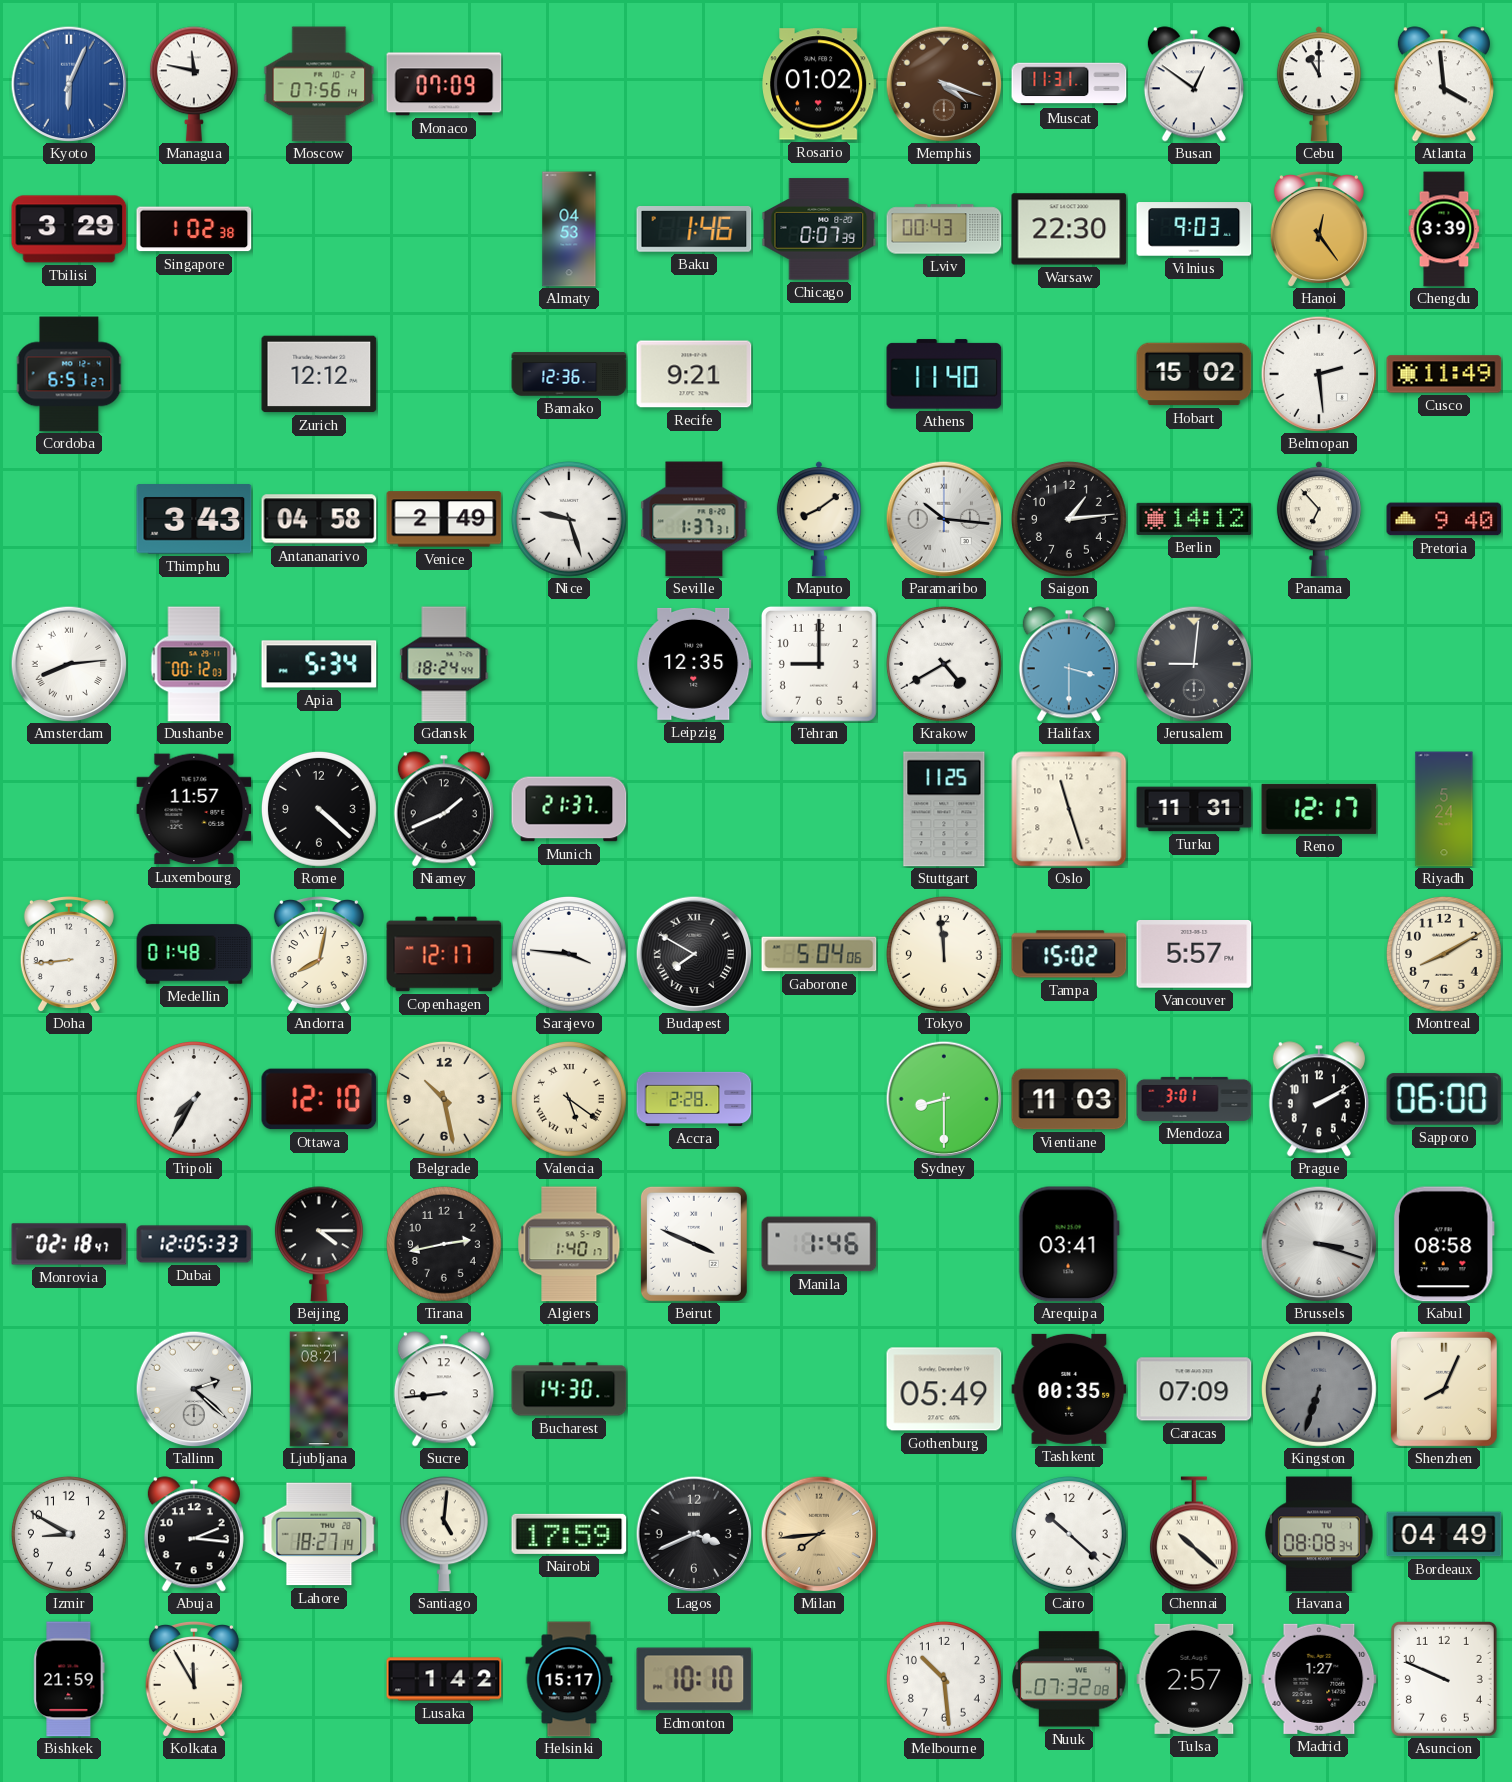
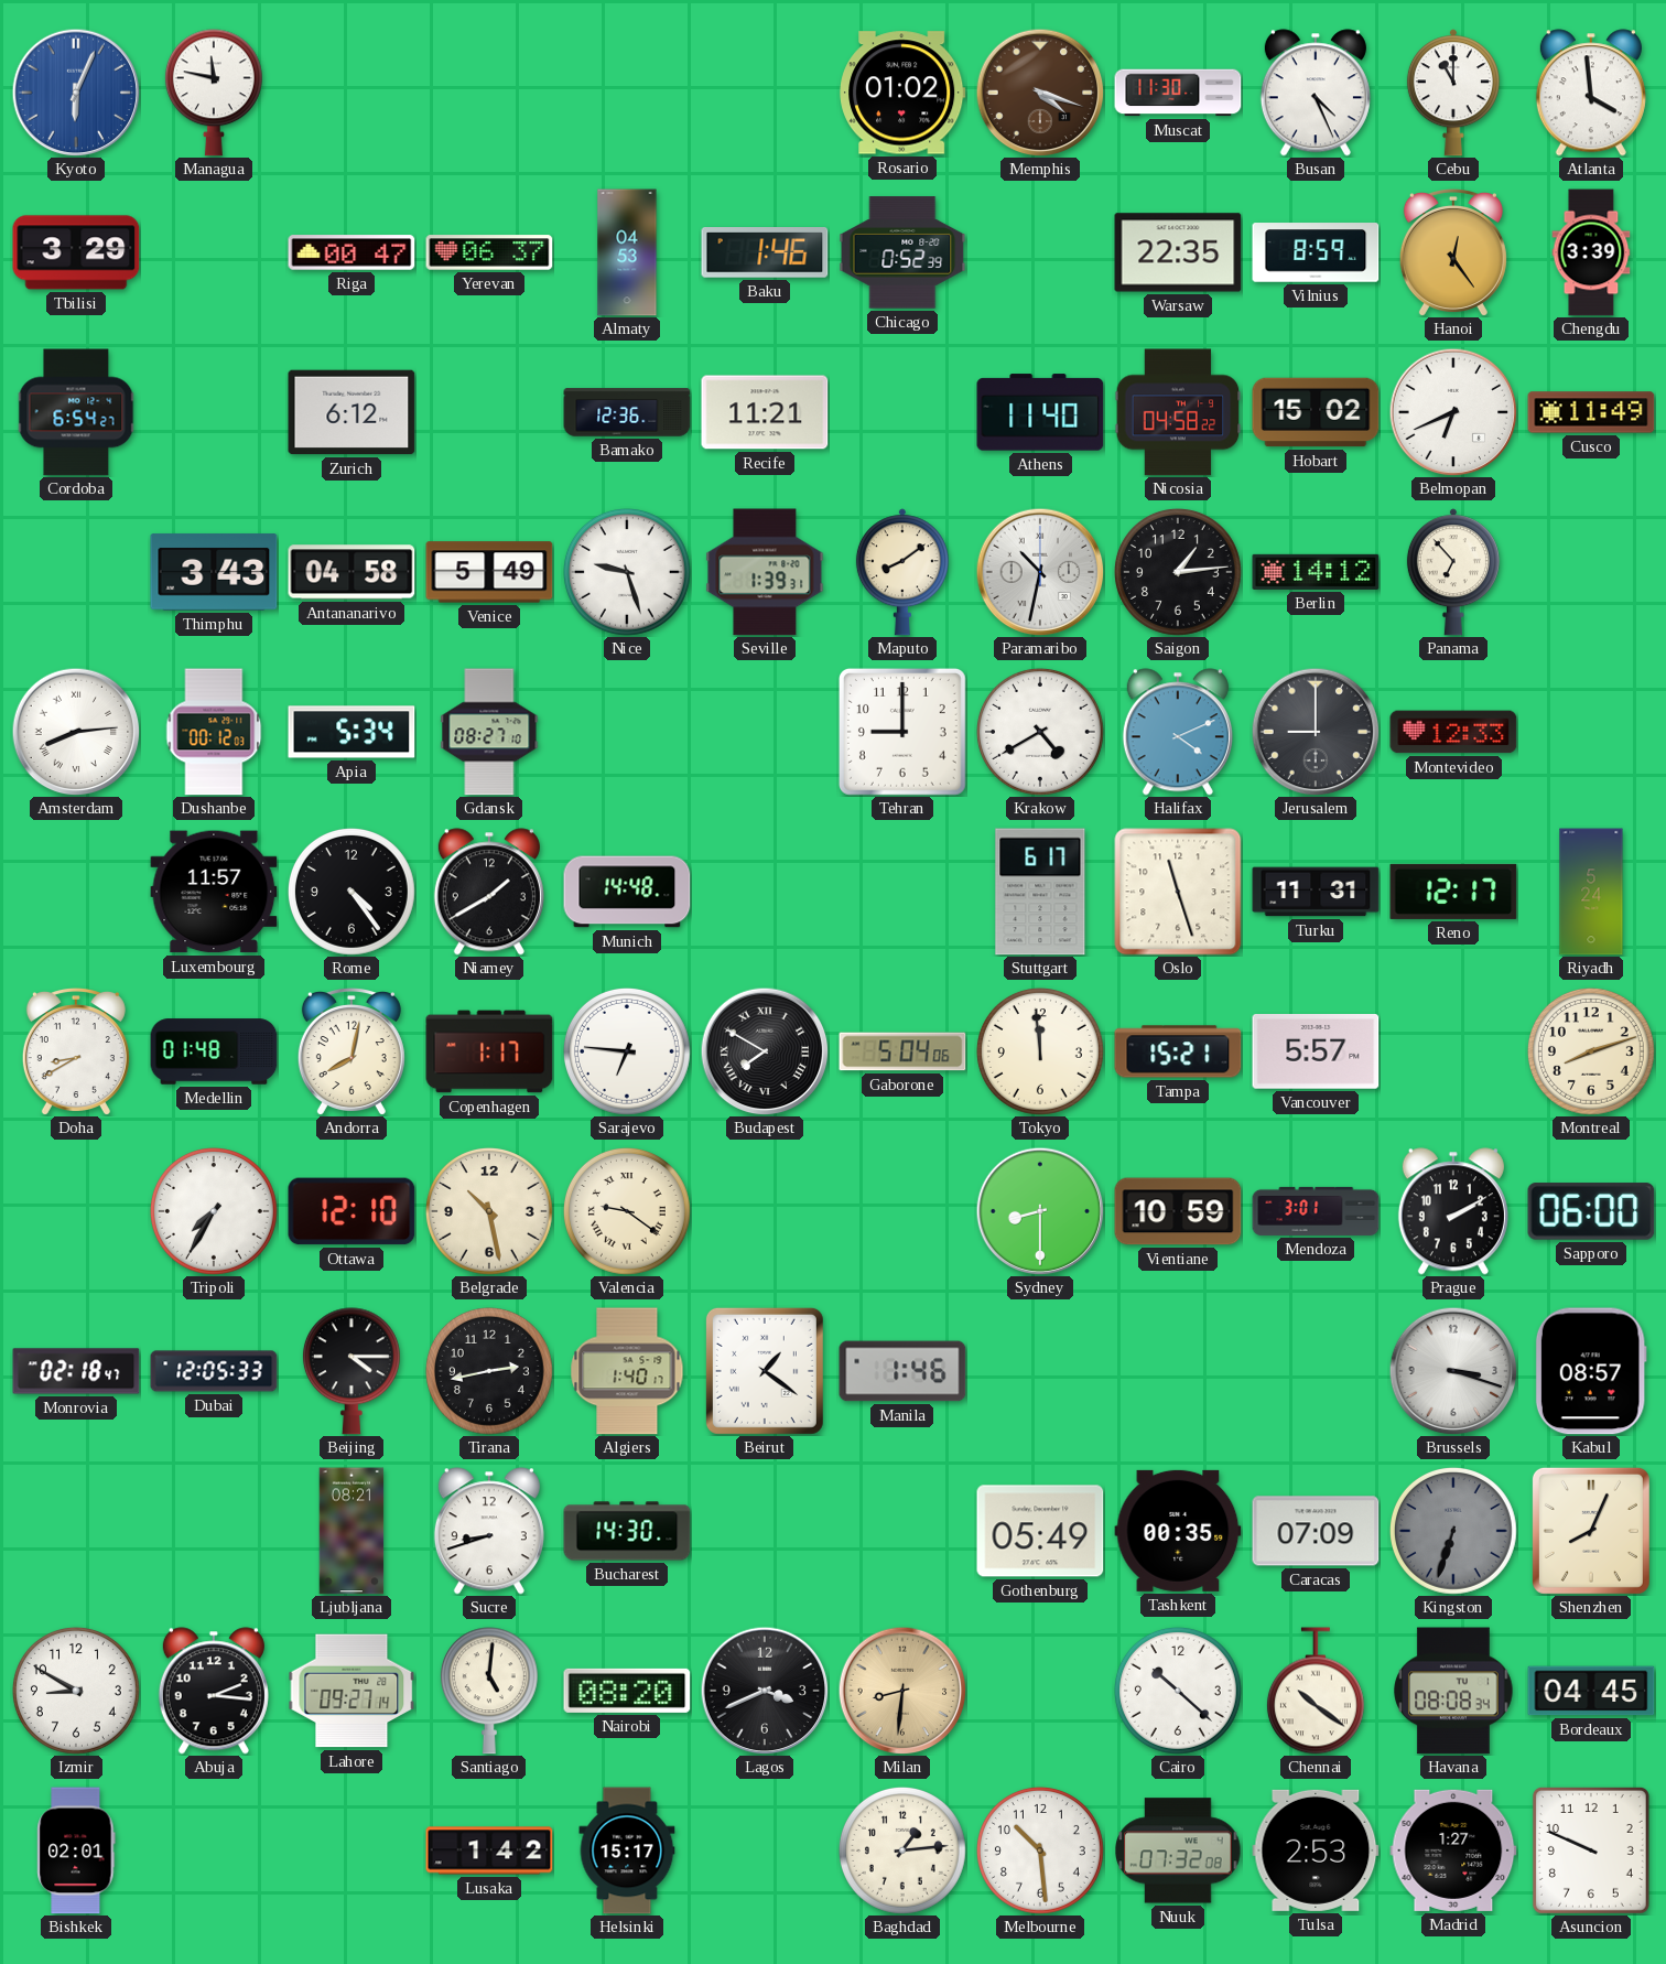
Moscow: 07:56 -> none
Monaco: 07:09 -> none
Muscat: 11:31 -> 11:30
Busan: 12:51 -> 4:26
Singapore: 1:02 -> none
Riga: none -> 00:47
Yerevan: none -> 06:37
Chicago: 0:07 -> 0:52
Lviv: 00:43 -> none
Warsaw: 22:30 -> 22:35
Vilnius: 9:03 -> 8:59
Cordoba: 6:51 -> 6:54
Zurich: 12:12 -> 6:12
Recife: 9:21 -> 11:21
Nicosia: none -> 04:58
Belmopan: 2:29 -> 6:41
Venice: 2:49 -> 5:49
Seville: 1:37 -> 1:39
Paramaribo: 10:16 -> 10:32
Pretoria: 9:40 -> none
Gdansk: 18:24 -> 08:27
Leipzig: 12:35 -> none
Halifax: 3:30 -> 4:11
Jerusalem: 9:01 -> 9:00
Montevideo: none -> 12:33
Rome: 4:22 -> 4:24
Niamey: 1:41 -> 1:40
Munich: 21:37 -> 14:48
Stuttgart: 11:25 -> 6:17
Doha: 8:44 -> 8:40
Copenhagen: 12:17 -> 1:17
Sarajevo: 3:46 -> 6:46
Tampa: 15:02 -> 15:21
Montreal: 8:10 -> 8:12
Valencia: 5:21 -> 9:21
Accra: 2:28 -> none
Vientiane: 11:03 -> 10:59
Beirut: 3:49 -> 1:21
Arequipa: 03:41 -> none
Kabul: 08:58 -> 08:57
Tallinn: 2:22 -> none
Sucre: 8:44 -> 8:42
Lahore: 18:27 -> 09:27
Nairobi: 17:59 -> 08:20
Milan: 7:44 -> 8:31
Chennai: 10:22 -> 10:21
Bordeaux: 04:49 -> 04:45
Bishkek: 21:59 -> 02:01
Kolkata: 11:55 -> none
Edmonton: 10:10 -> none
Baghdad: none -> 1:14
Tulsa: 2:57 -> 2:53
